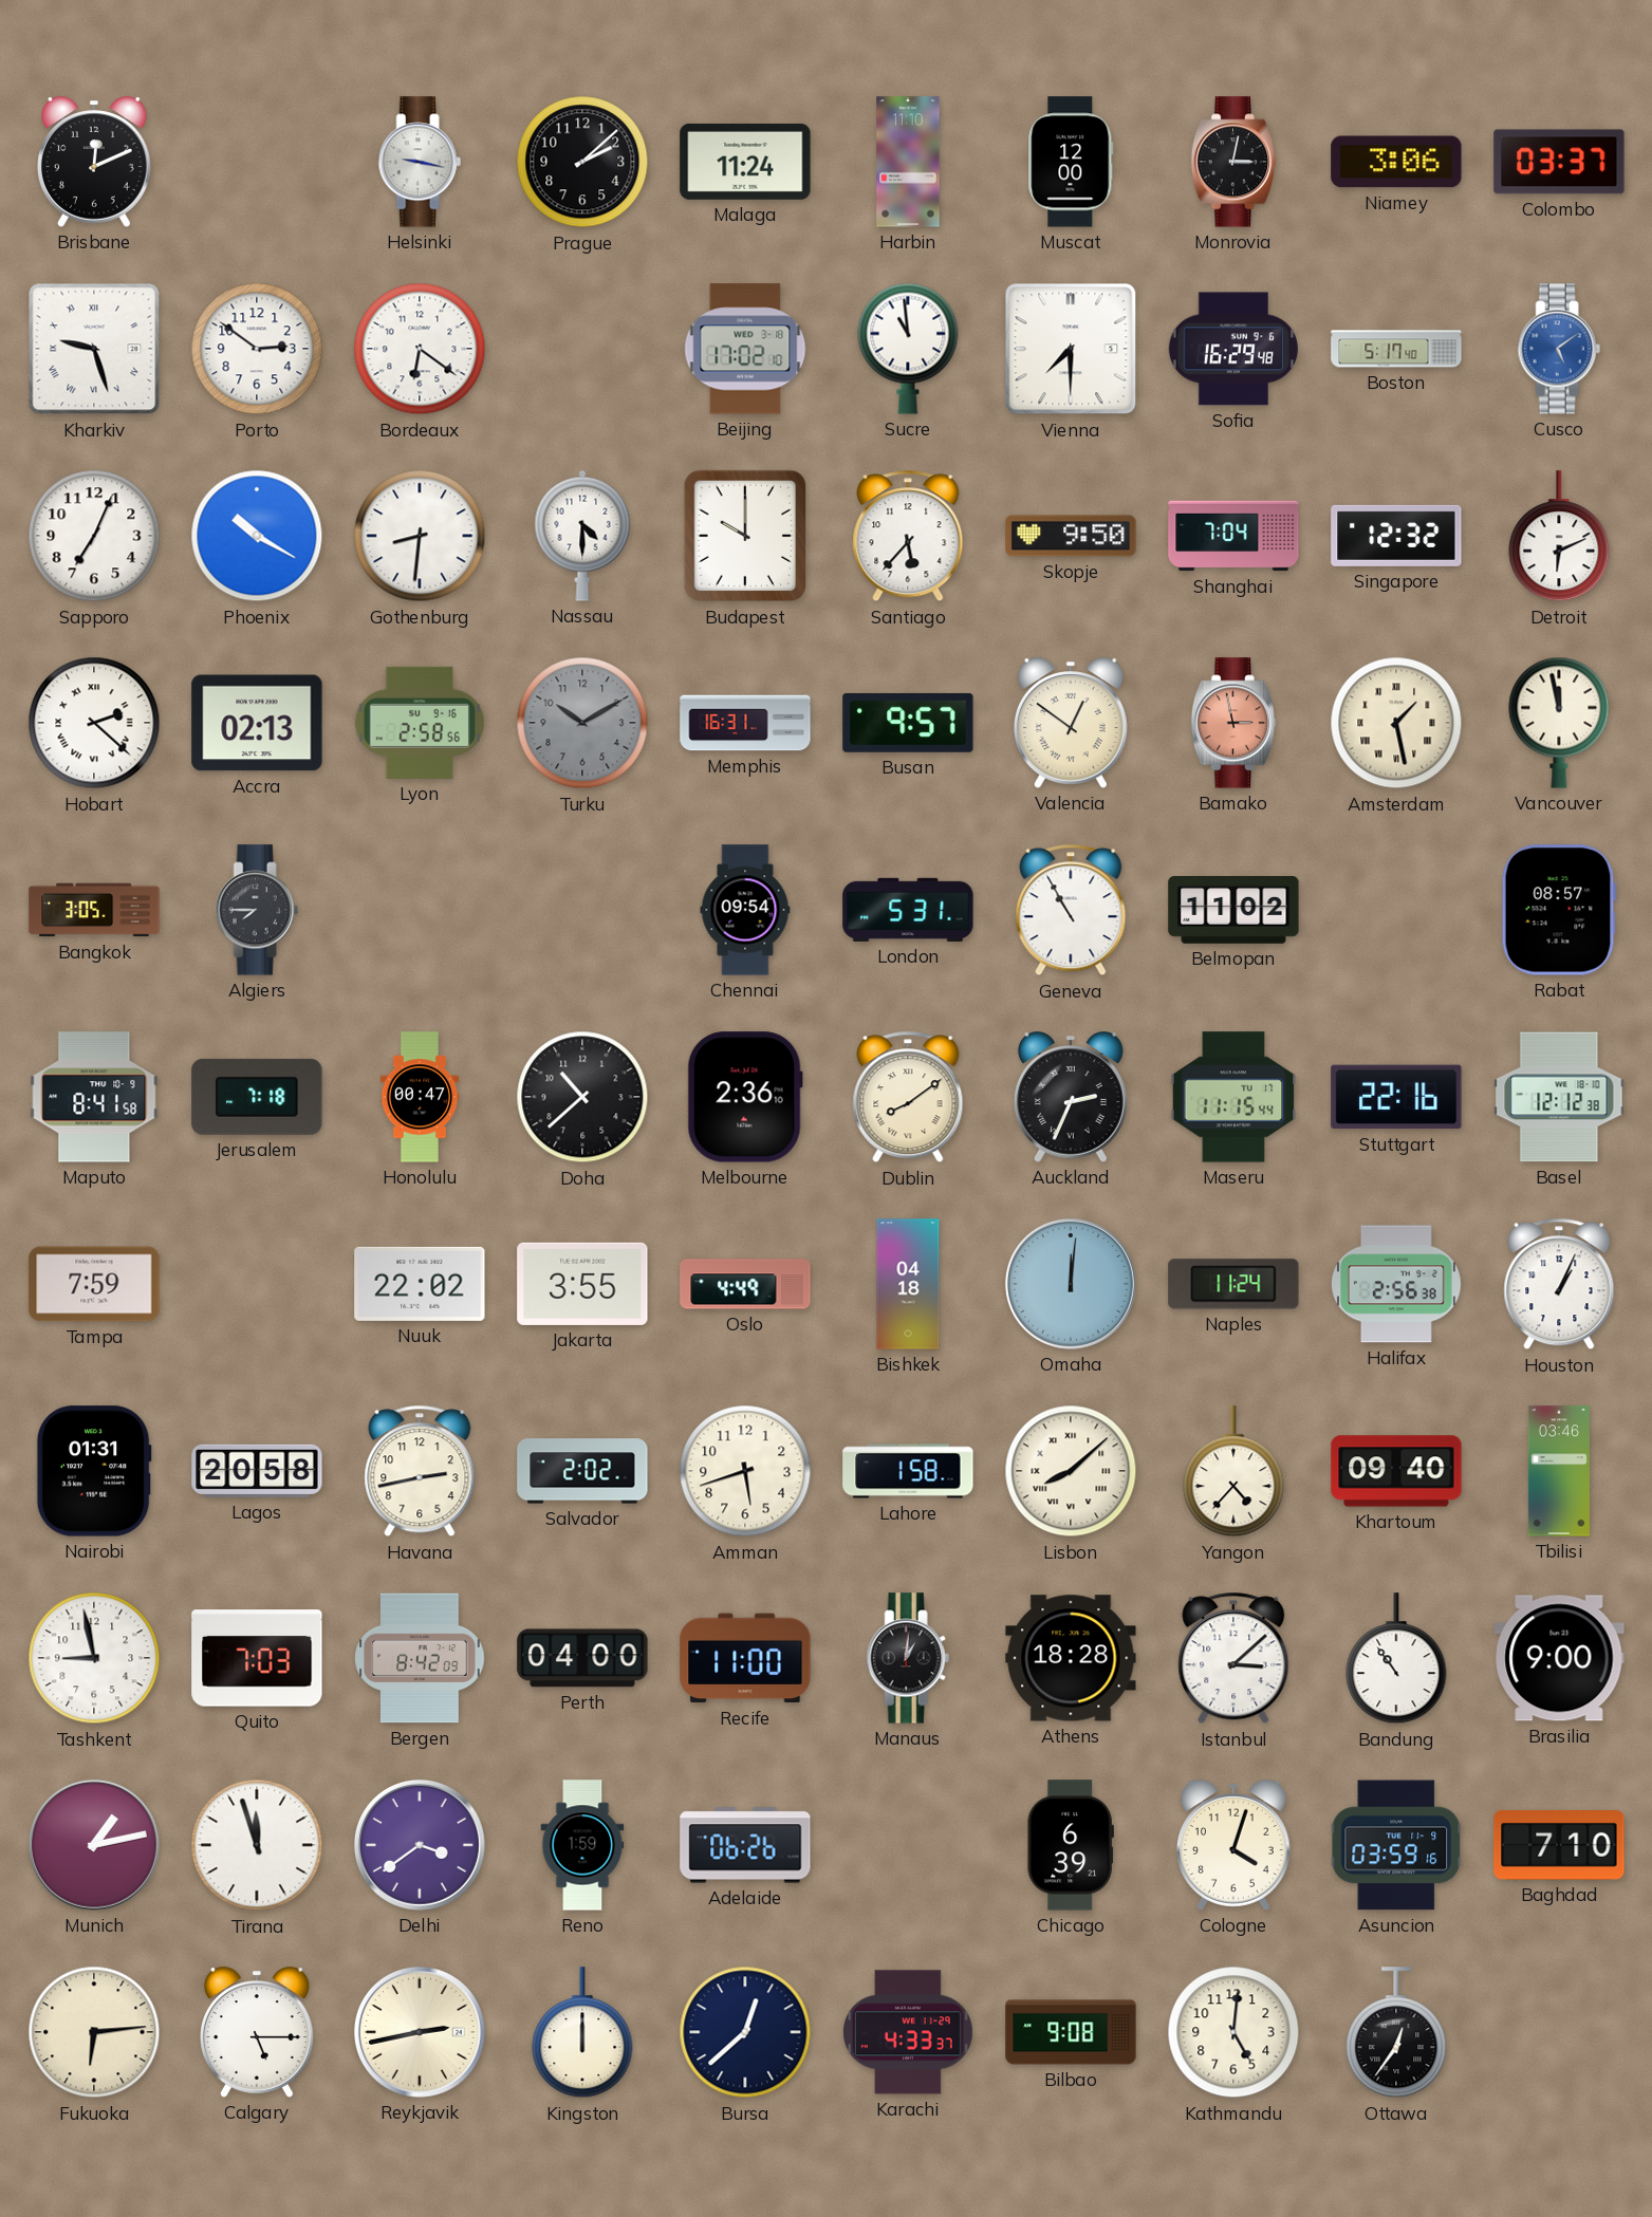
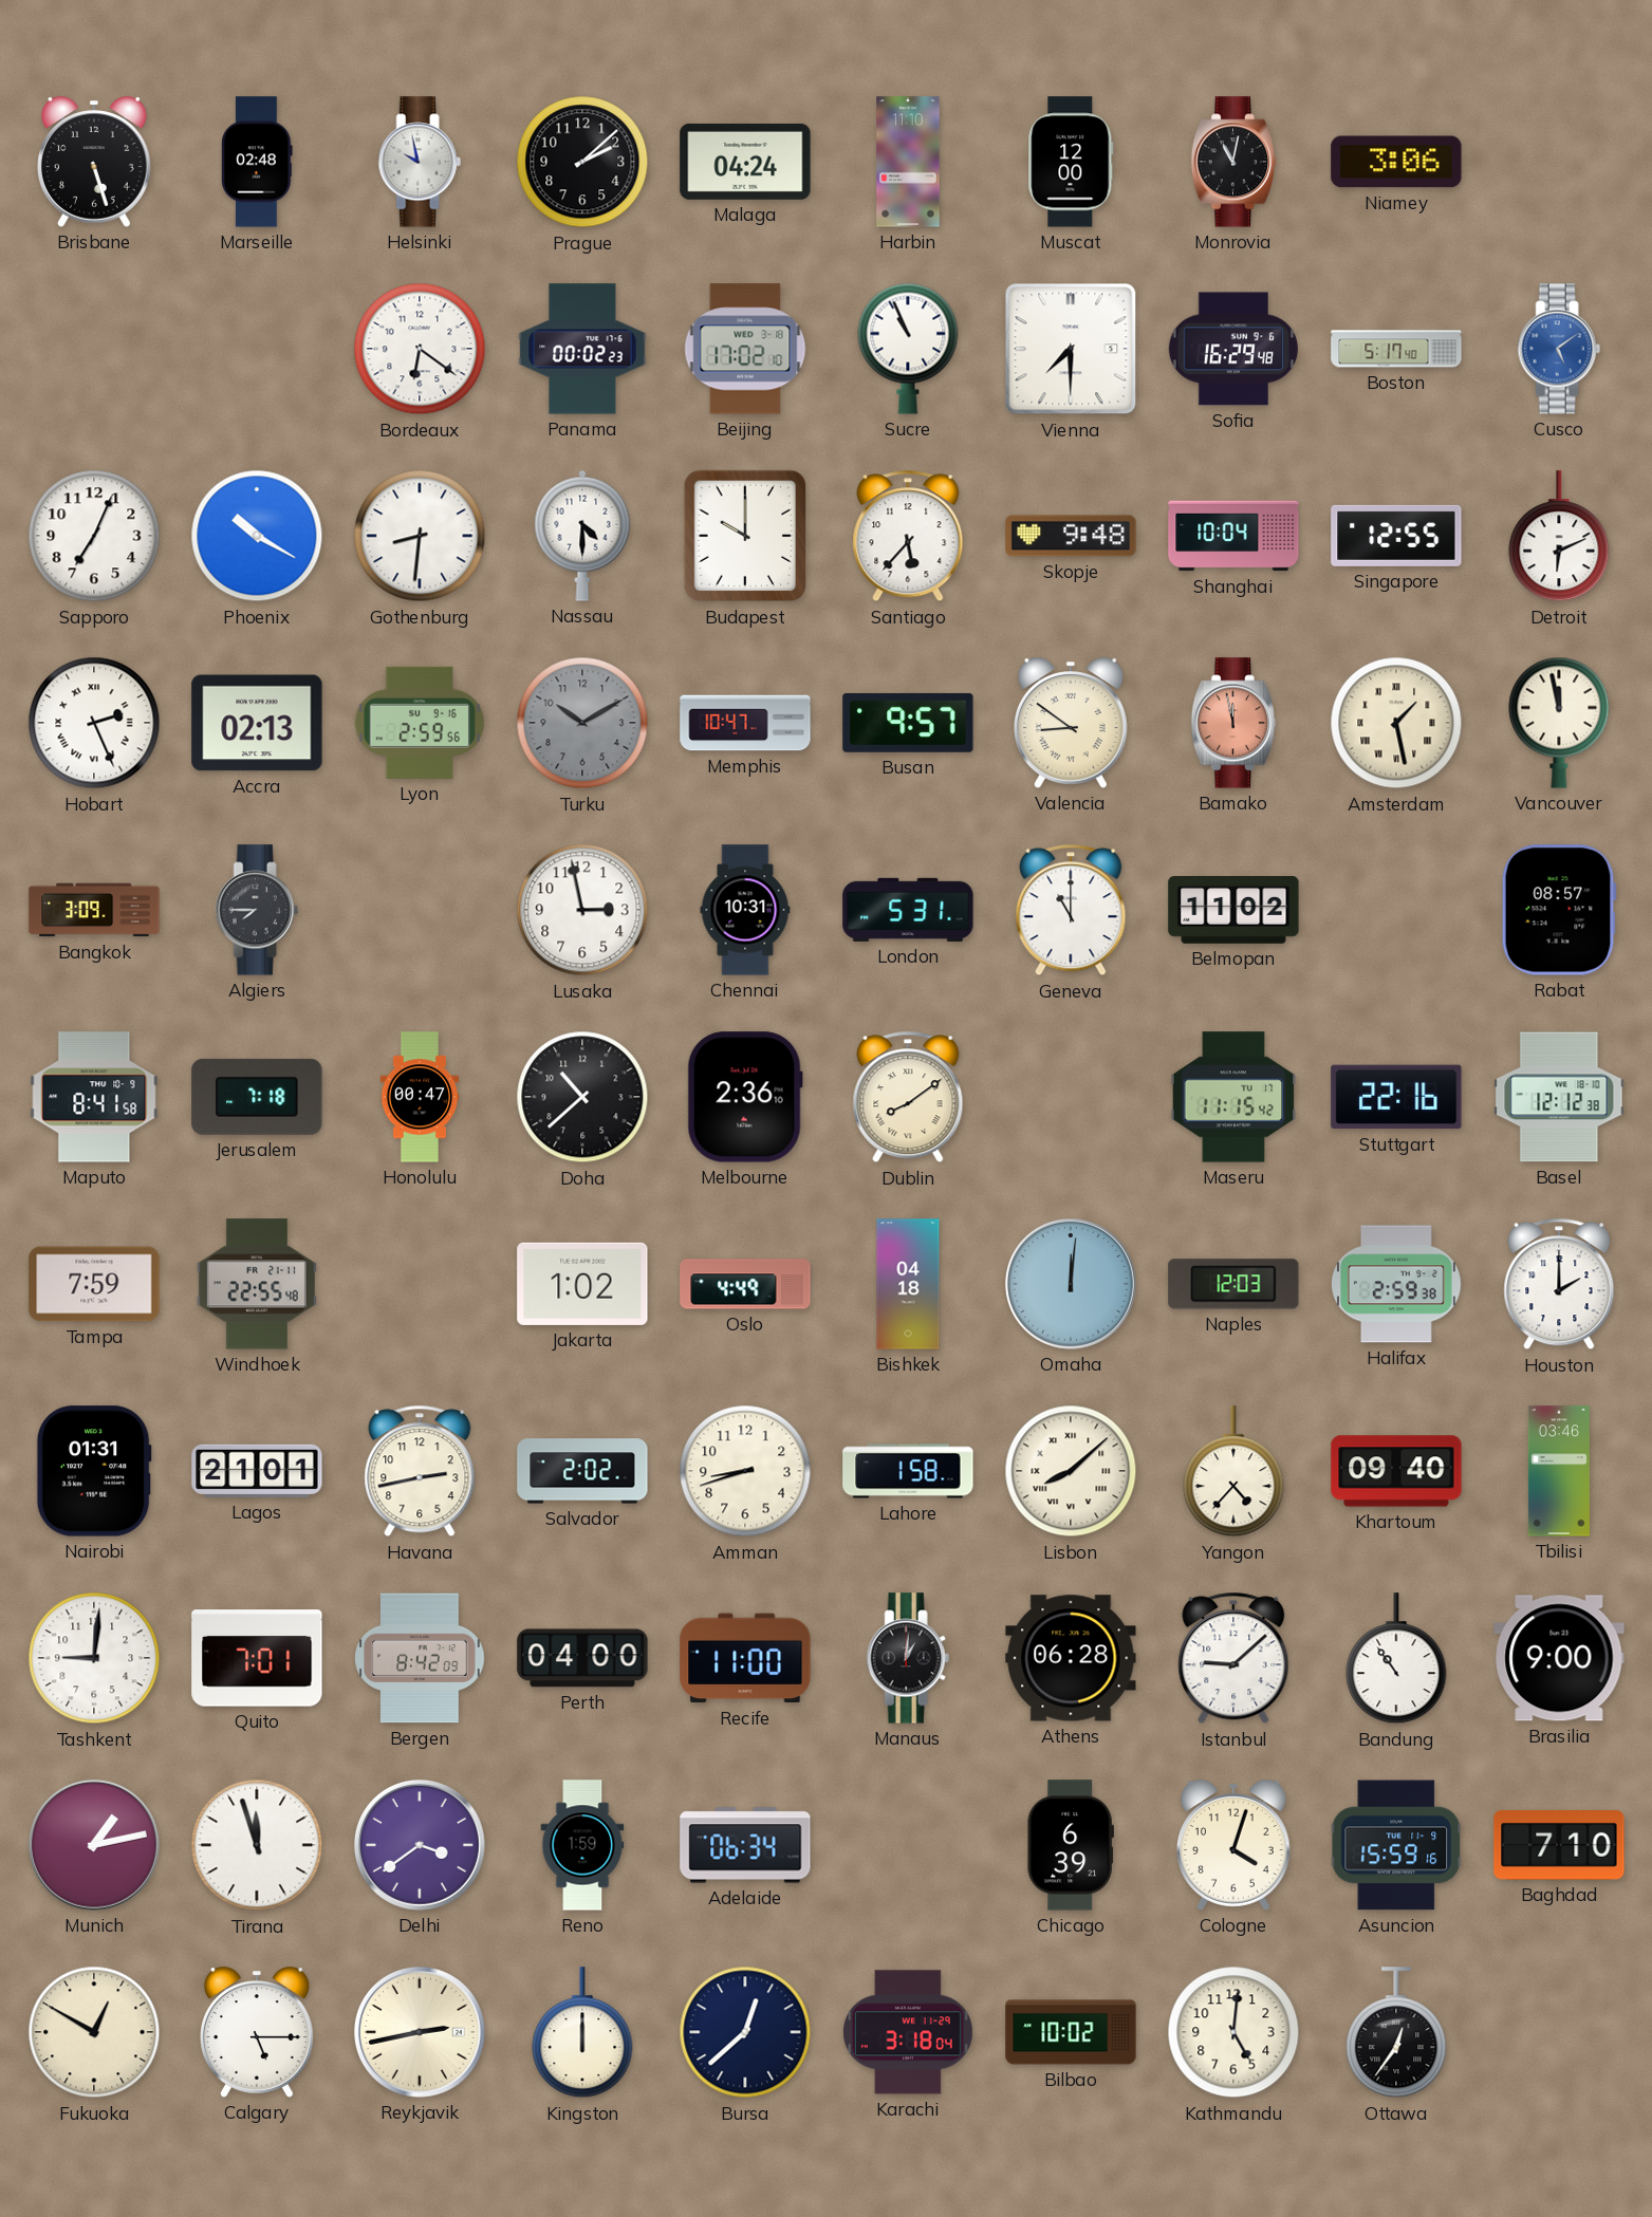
Brisbane: 12:11 -> 5:27
Marseille: none -> 02:48
Helsinki: 9:17 -> 9:58
Malaga: 11:24 -> 04:24
Monrovia: 3:02 -> 11:02
Colombo: 03:37 -> none
Kharkiv: 9:27 -> none
Porto: 2:51 -> none
Panama: none -> 00:02
Sucre: 10:59 -> 10:56
Skopje: 9:50 -> 9:48
Shanghai: 7:04 -> 10:04
Singapore: 12:32 -> 12:55
Hobart: 2:22 -> 2:26
Lyon: 2:58 -> 2:59
Memphis: 16:31 -> 10:47
Valencia: 12:51 -> 8:51
Bamako: 2:58 -> 11:58
Bangkok: 3:05 -> 3:09
Lusaka: none -> 2:58
Chennai: 09:54 -> 10:31
Geneva: 10:55 -> 11:00
Auckland: 2:34 -> none
Maseru: 11:15:44 -> 11:15:42
Windhoek: none -> 22:55
Nuuk: 22:02 -> none
Jakarta: 3:55 -> 1:02
Naples: 11:24 -> 12:03
Halifax: 2:56 -> 2:59
Houston: 1:04 -> 2:00
Lagos: 20:58 -> 21:01
Amman: 5:42 -> 8:42
Tashkent: 8:58 -> 9:01
Quito: 7:03 -> 7:01
Athens: 18:28 -> 06:28
Istanbul: 3:08 -> 9:08
Adelaide: 06:26 -> 06:34
Asuncion: 03:59 -> 15:59
Fukuoka: 6:14 -> 12:50
Karachi: 4:33 -> 3:18
Bilbao: 9:08 -> 10:02
